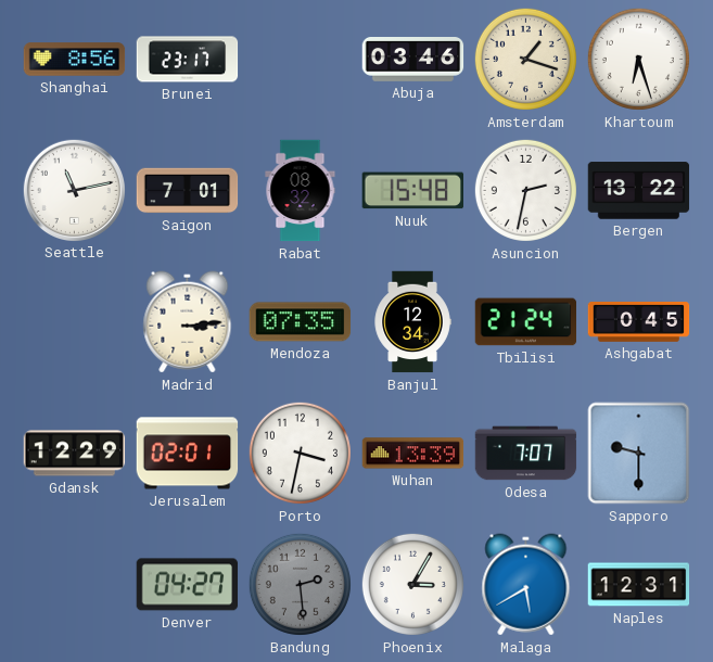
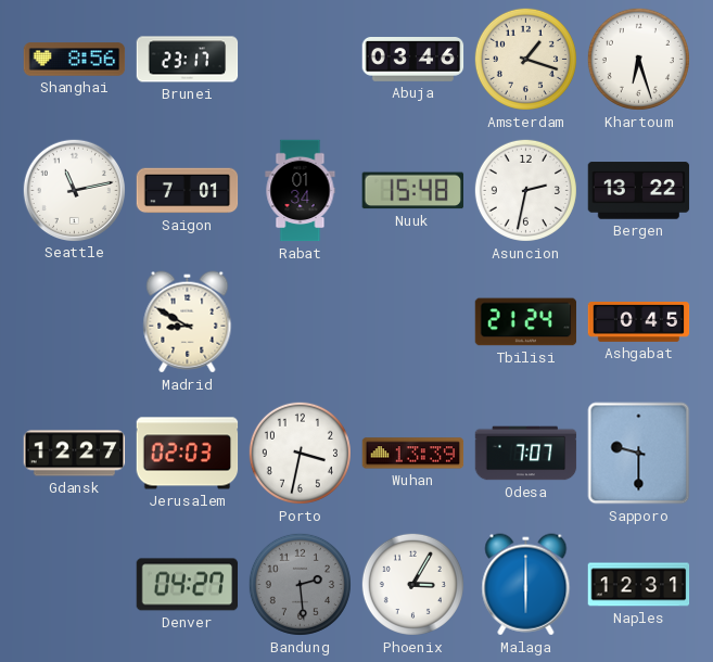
Rabat: 08:32 -> 01:34
Madrid: 3:14 -> 8:50
Mendoza: 07:35 -> none
Banjul: 12:34 -> none
Gdansk: 12:29 -> 12:27
Jerusalem: 02:01 -> 02:03
Malaga: 5:40 -> 6:00
